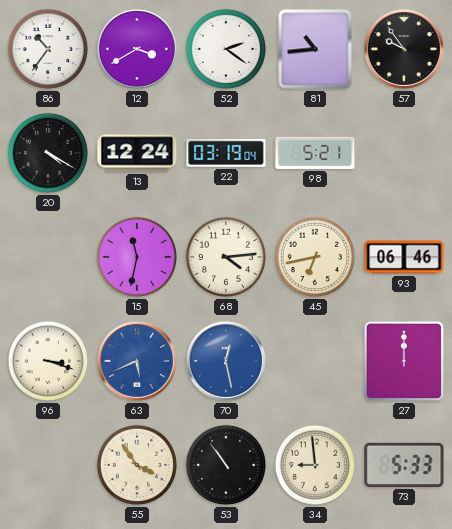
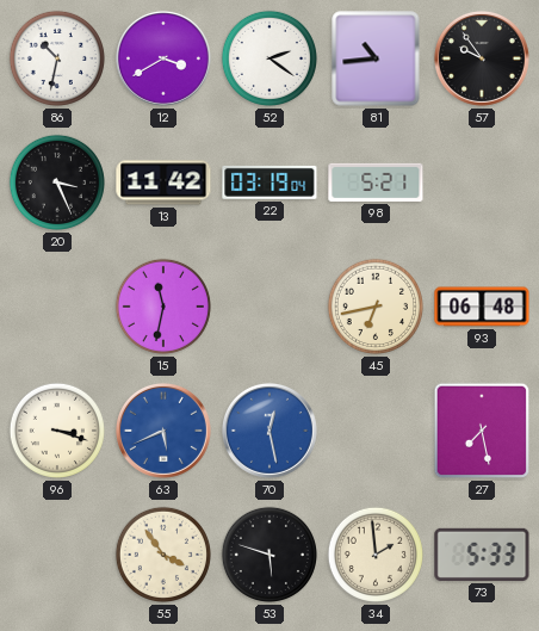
86: 10:36 -> 10:32
20: 4:20 -> 3:26
13: 12:24 -> 11:42
68: 4:14 -> none
93: 06:46 -> 06:48
27: 12:00 -> 7:28
53: 10:54 -> 5:48
34: 8:59 -> 1:59
